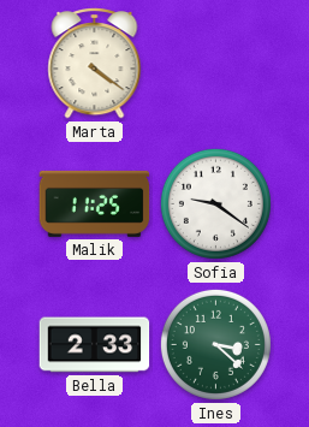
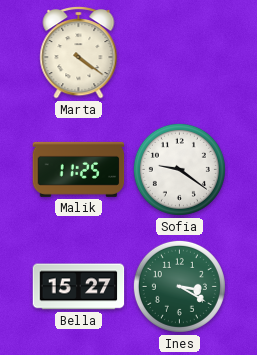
Bella: 2:33 -> 15:27
Ines: 3:22 -> 3:20
